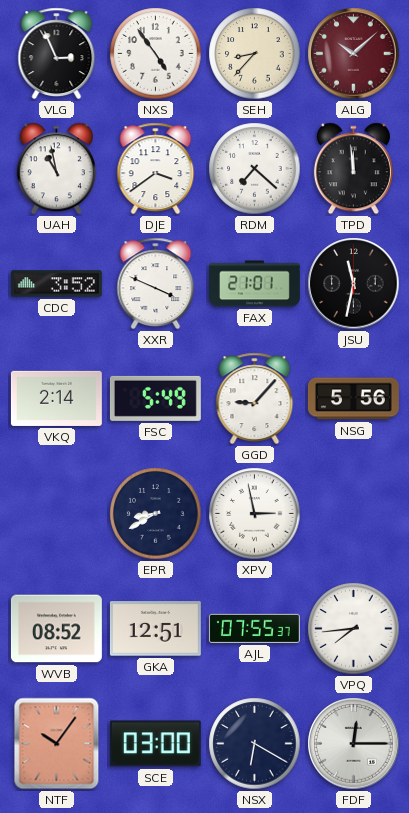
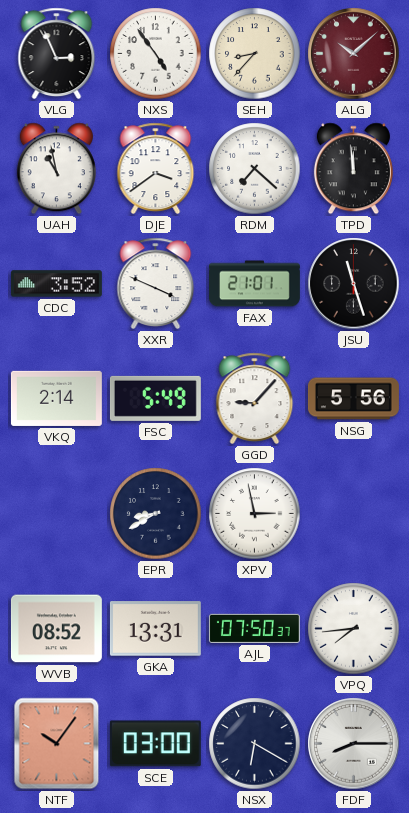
JSU: 11:32 -> 11:27
GKA: 12:51 -> 13:31
AJL: 07:55 -> 07:50
FDF: 12:15 -> 8:15
